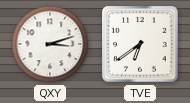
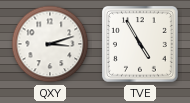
TVE: 6:39 -> 4:55
